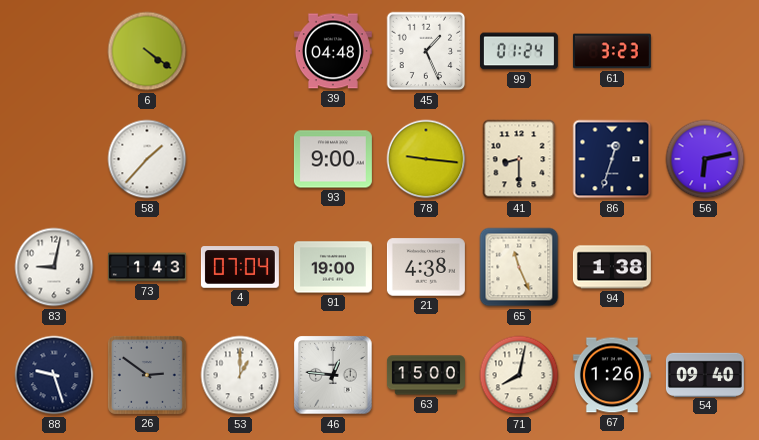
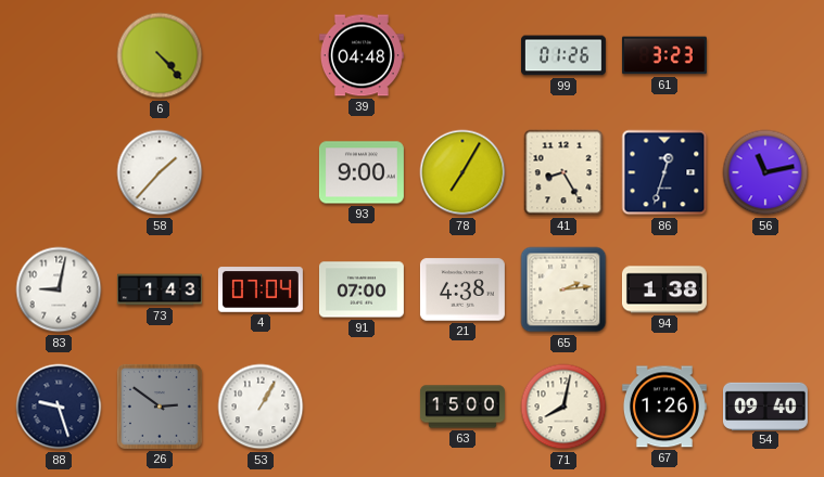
6: 4:21 -> 4:23
45: 1:26 -> none
99: 01:24 -> 01:26
78: 9:16 -> 7:05
41: 8:30 -> 8:25
56: 6:13 -> 11:13
91: 19:00 -> 07:00
65: 11:26 -> 2:14
53: 1:00 -> 1:05
46: 12:46 -> none
